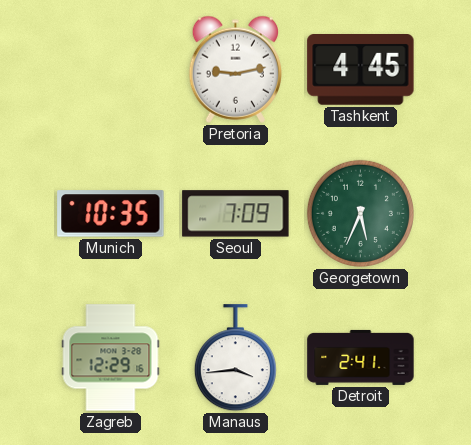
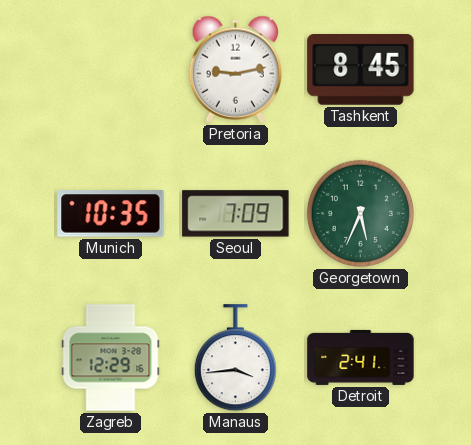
Tashkent: 4:45 -> 8:45
